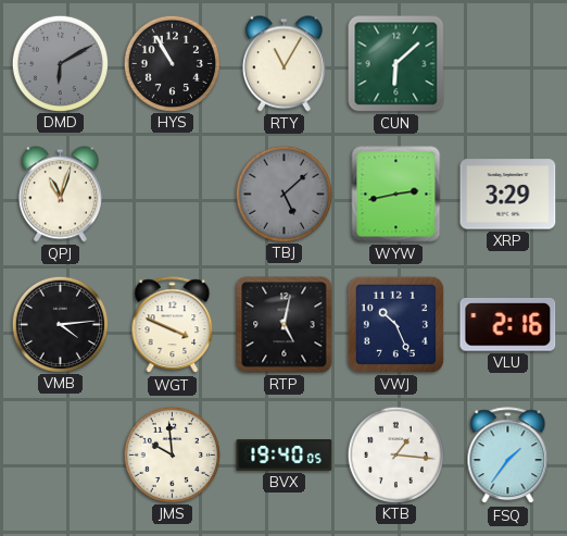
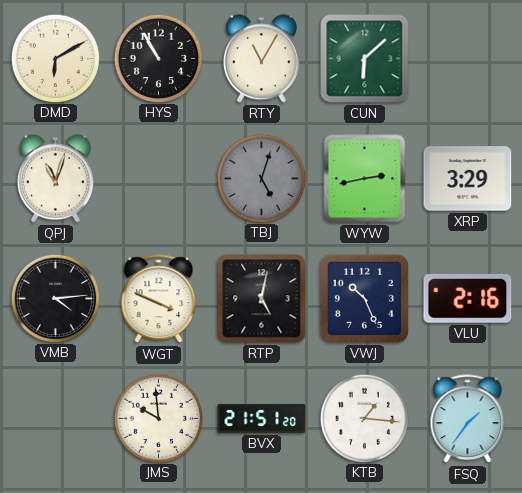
DMD dial: grey -> cream
TBJ: 5:08 -> 5:03
BVX: 19:40 -> 21:51
